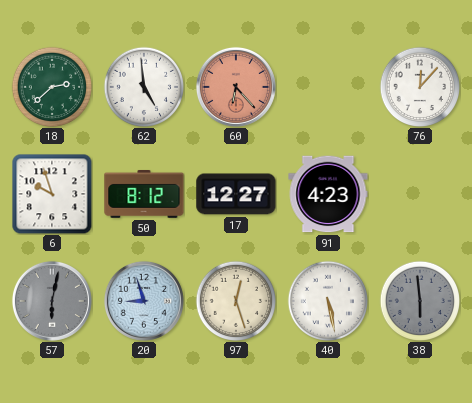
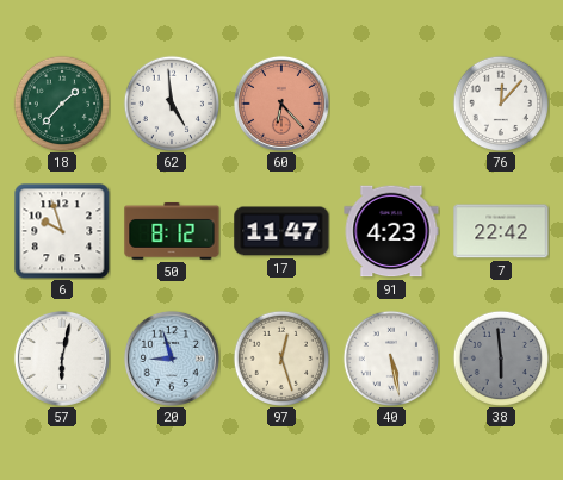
18: 2:38 -> 1:37
17: 12:27 -> 11:47
7: none -> 22:42
57 dial: grey -> white
